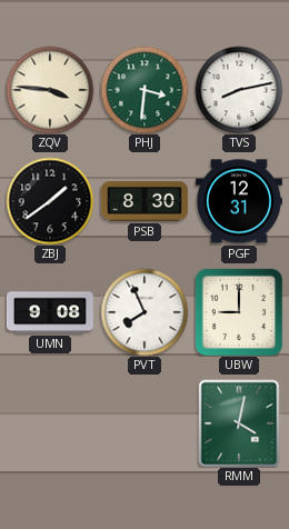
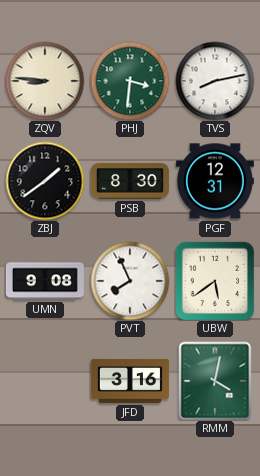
ZQV: 3:46 -> 8:46
UBW: 9:00 -> 5:39
JFD: none -> 3:16
